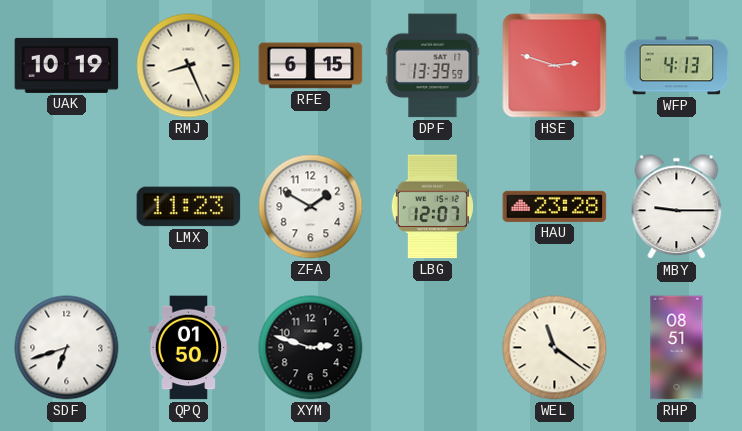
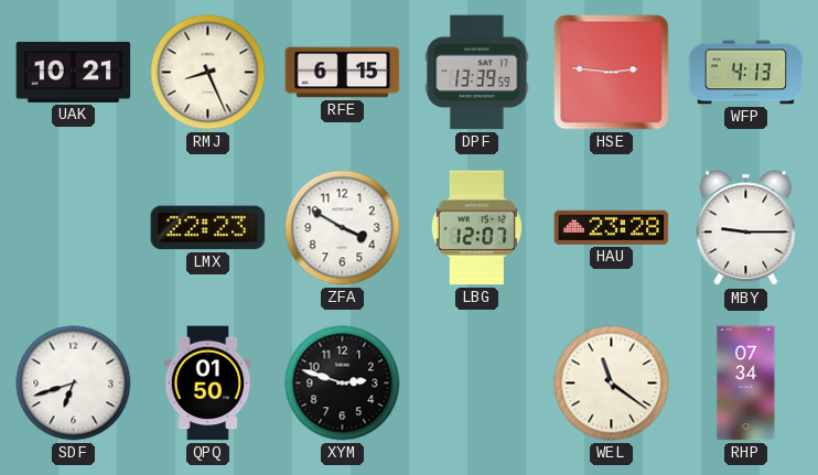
UAK: 10:19 -> 10:21
HSE: 2:48 -> 2:46
LMX: 11:23 -> 22:23
ZFA: 1:50 -> 3:50
RHP: 08:51 -> 07:34
